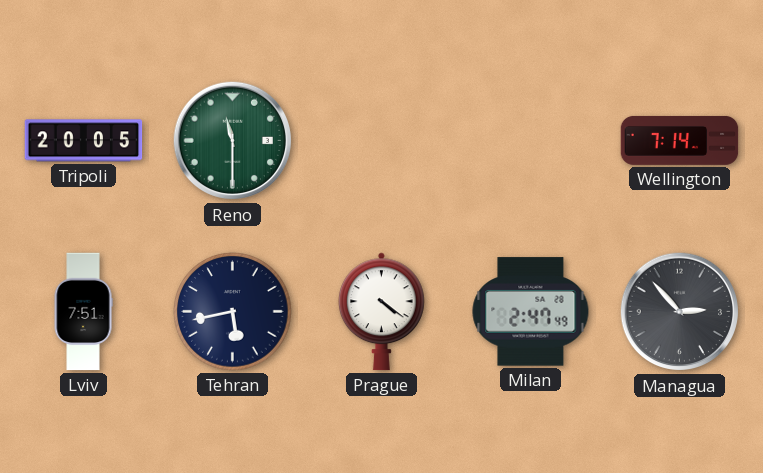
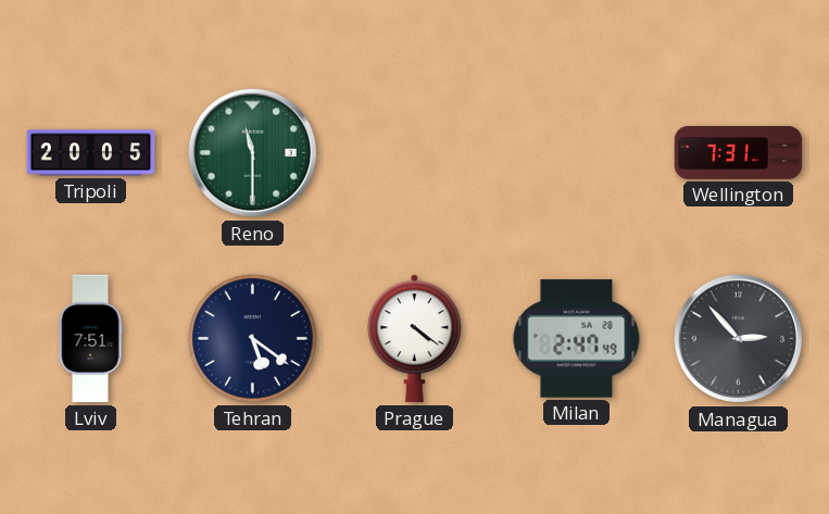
Wellington: 7:14 -> 7:31
Tehran: 5:43 -> 5:21
